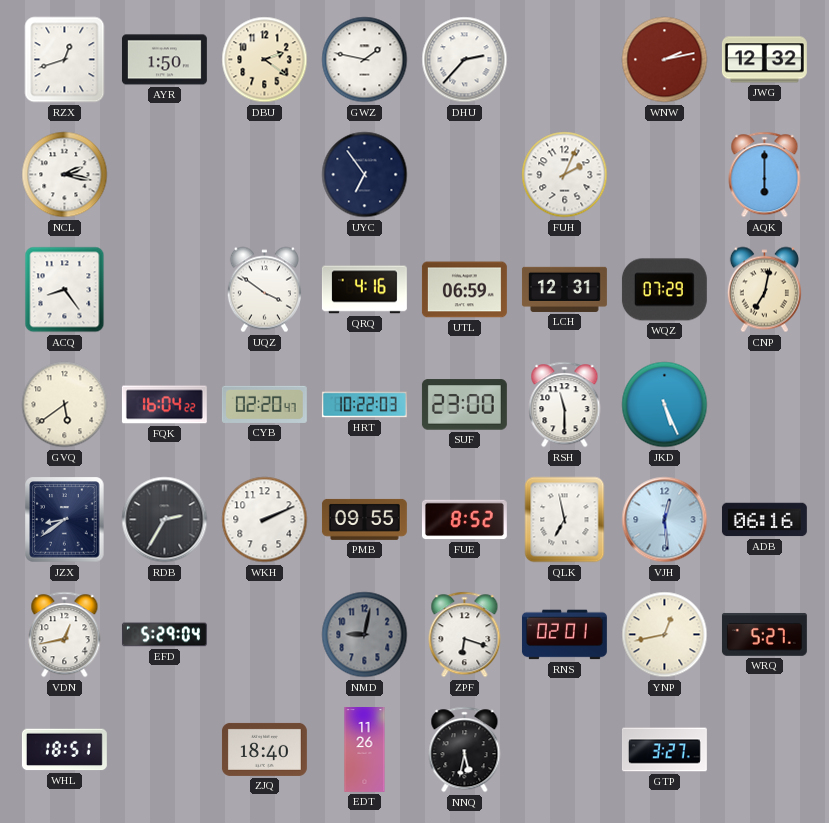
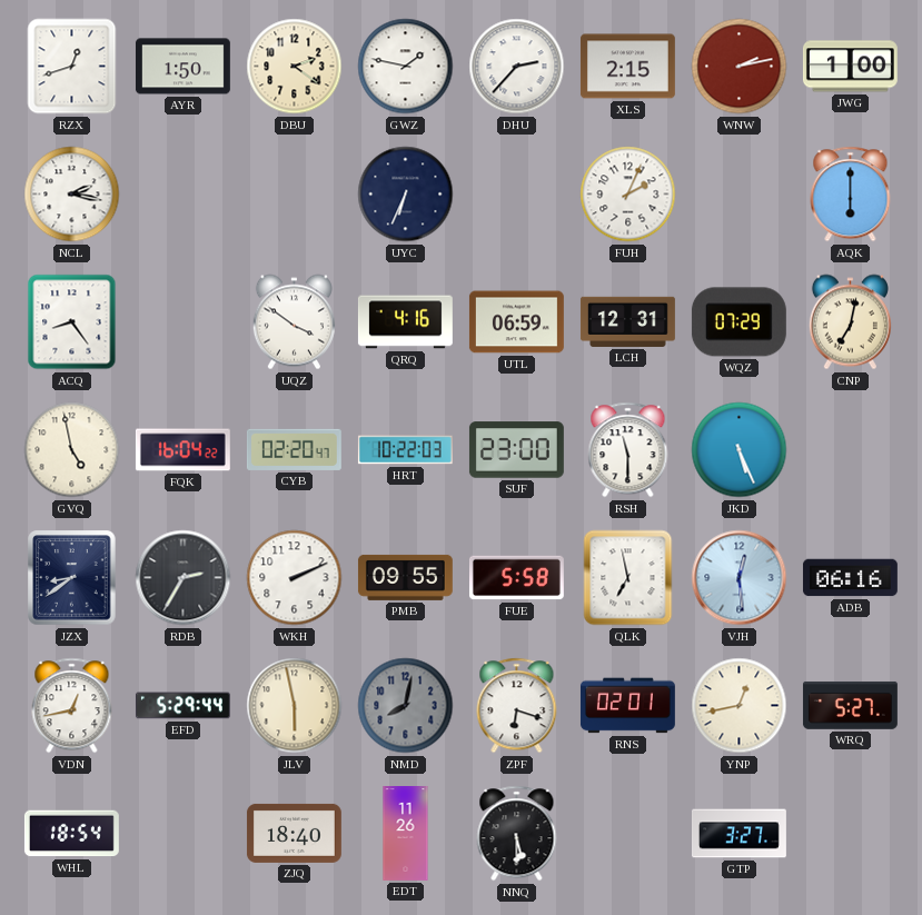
XLS: none -> 2:15
JWG: 12:32 -> 1:00
UYC: 6:54 -> 6:34
GVQ: 5:39 -> 4:58
FUE: 8:52 -> 5:58
EFD: 5:29:04 -> 5:29:44
JLV: none -> 5:58
NMD: 9:02 -> 8:02
WHL: 18:51 -> 18:54
NNQ: 5:32 -> 5:30
